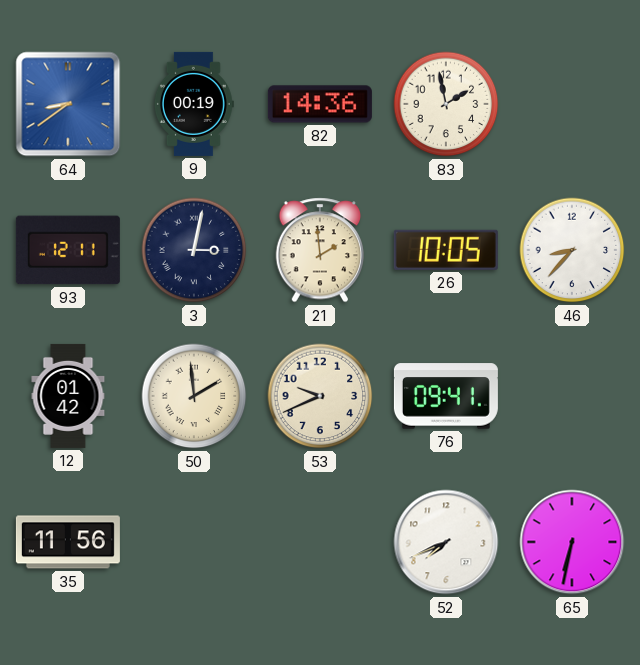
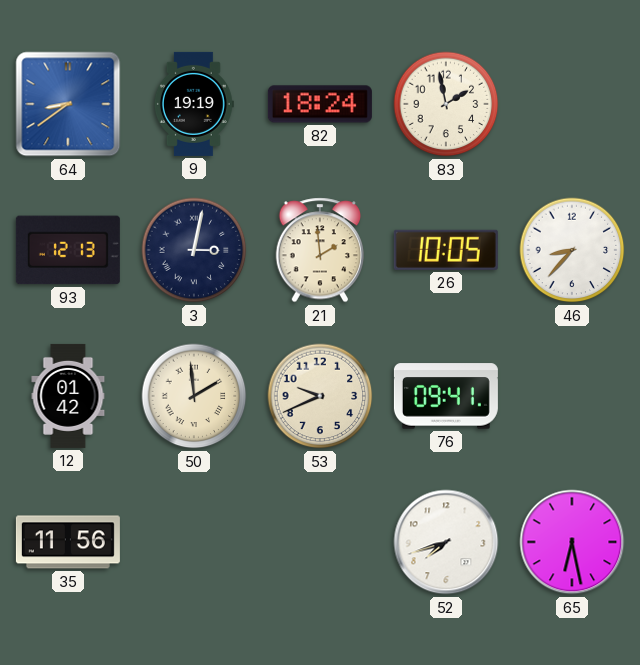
9: 00:19 -> 19:19
82: 14:36 -> 18:24
93: 12:11 -> 12:13
52: 7:41 -> 7:42
65: 6:32 -> 6:28
